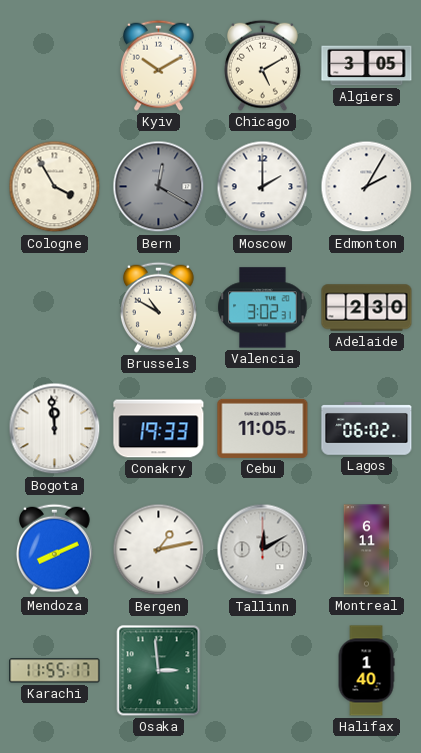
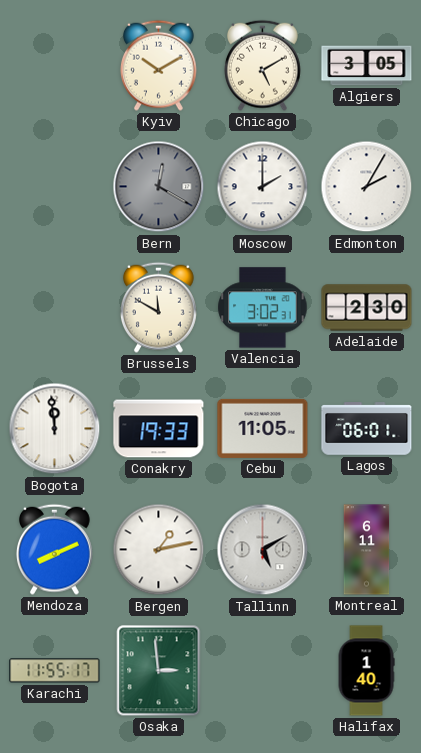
Cologne: 3:55 -> none
Brussels: 10:50 -> 11:50
Lagos: 06:02 -> 06:01
Tallinn: 12:10 -> 5:10
